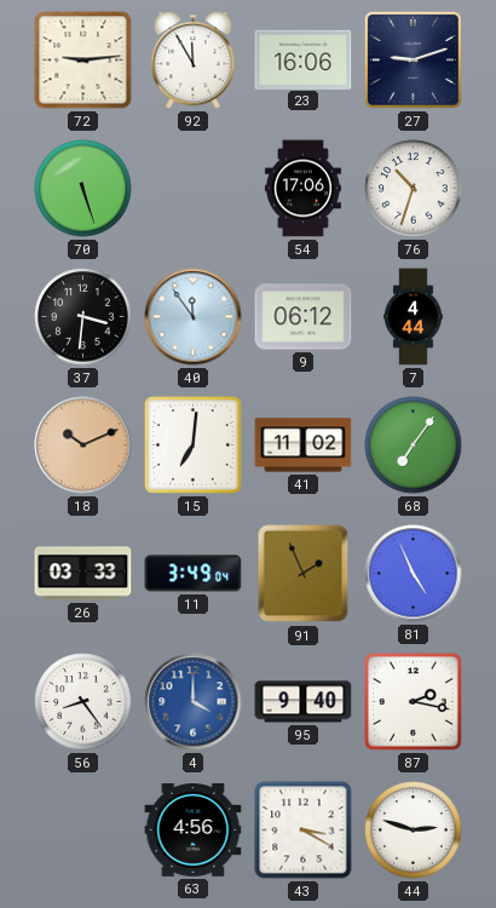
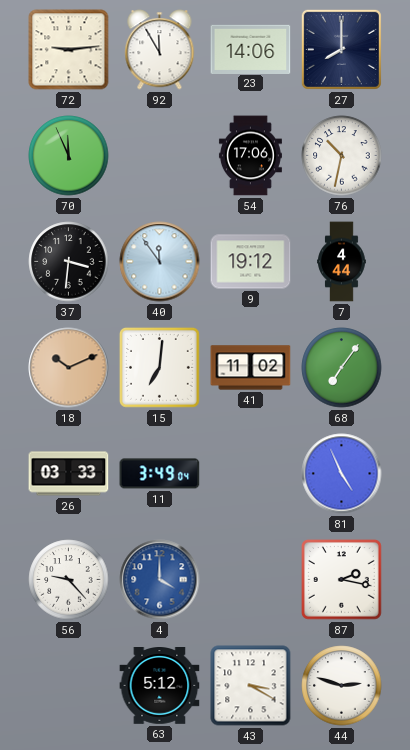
23: 16:06 -> 14:06
27: 9:12 -> 8:00
70: 5:27 -> 11:56
76: 10:33 -> 10:32
9: 06:12 -> 19:12
91: 1:56 -> none
56: 8:24 -> 9:23
95: 9:40 -> none
63: 4:56 -> 5:12
